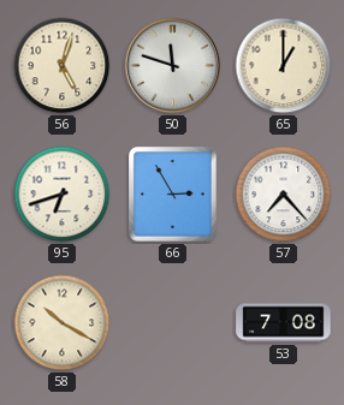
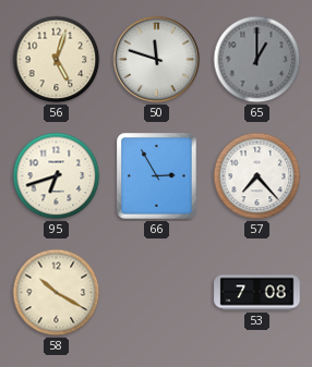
65 dial: cream -> grey
